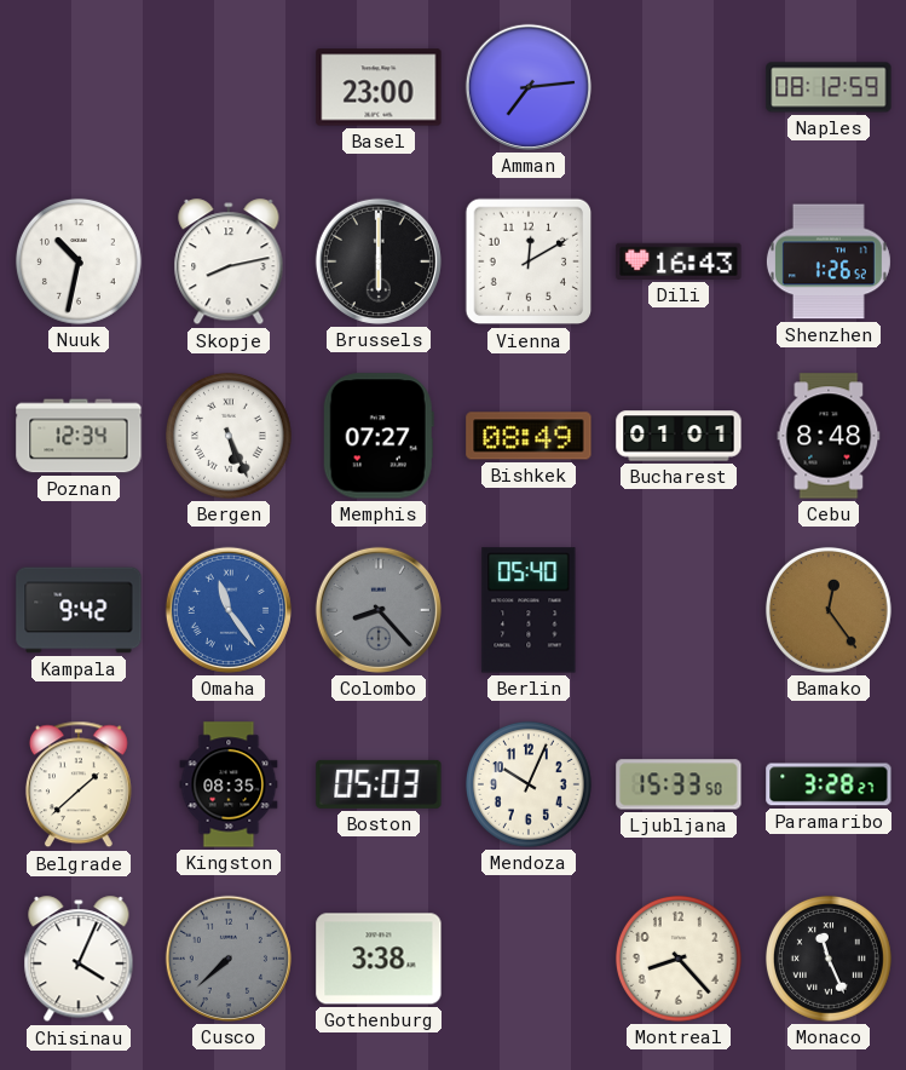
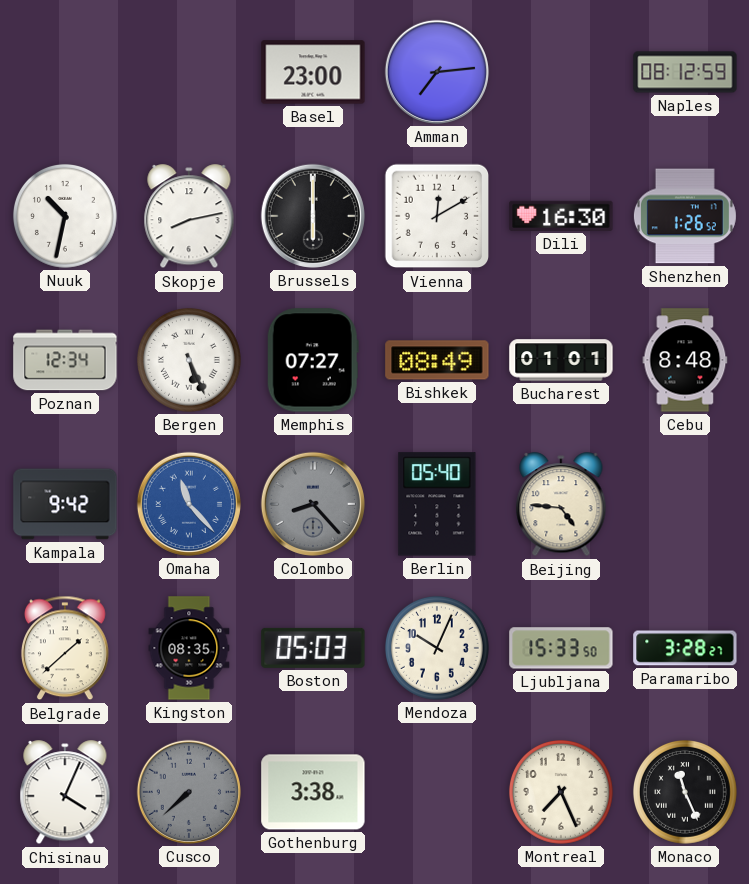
Dili: 16:43 -> 16:30
Omaha: 11:24 -> 11:23
Beijing: none -> 4:46
Bamako: 12:24 -> none
Montreal: 8:23 -> 7:26
